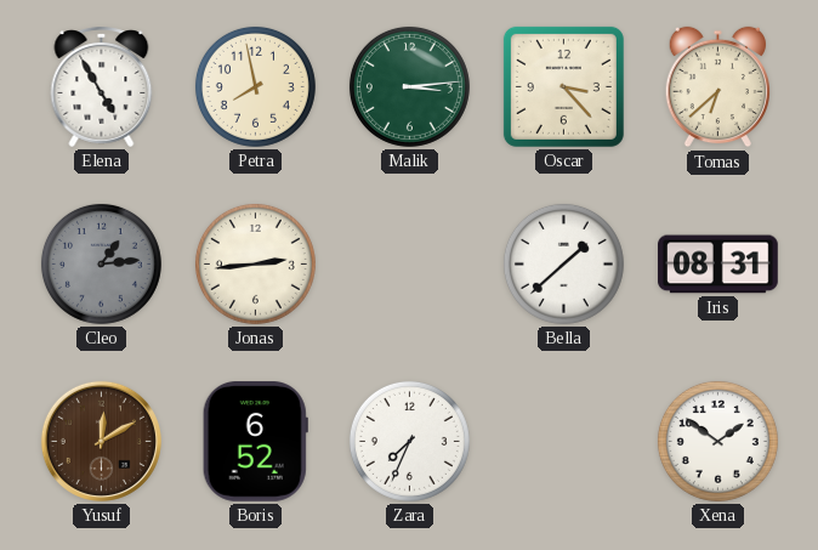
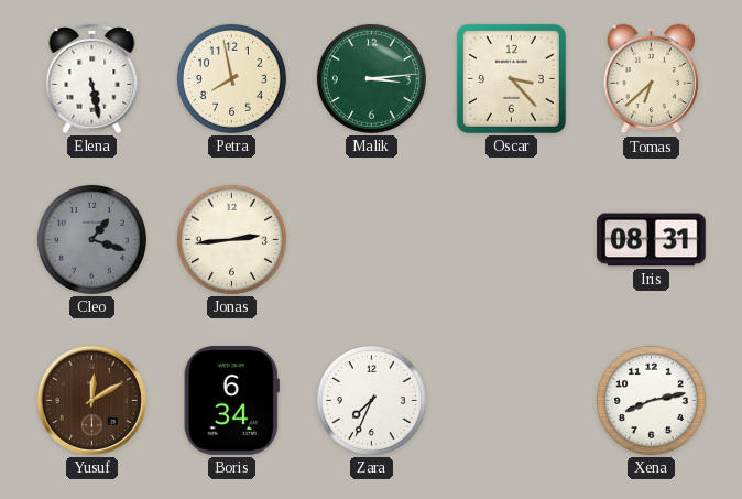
Elena: 4:55 -> 5:28
Cleo: 1:14 -> 1:18
Bella: 1:38 -> none
Boris: 6:52 -> 6:34
Xena: 1:51 -> 8:13
